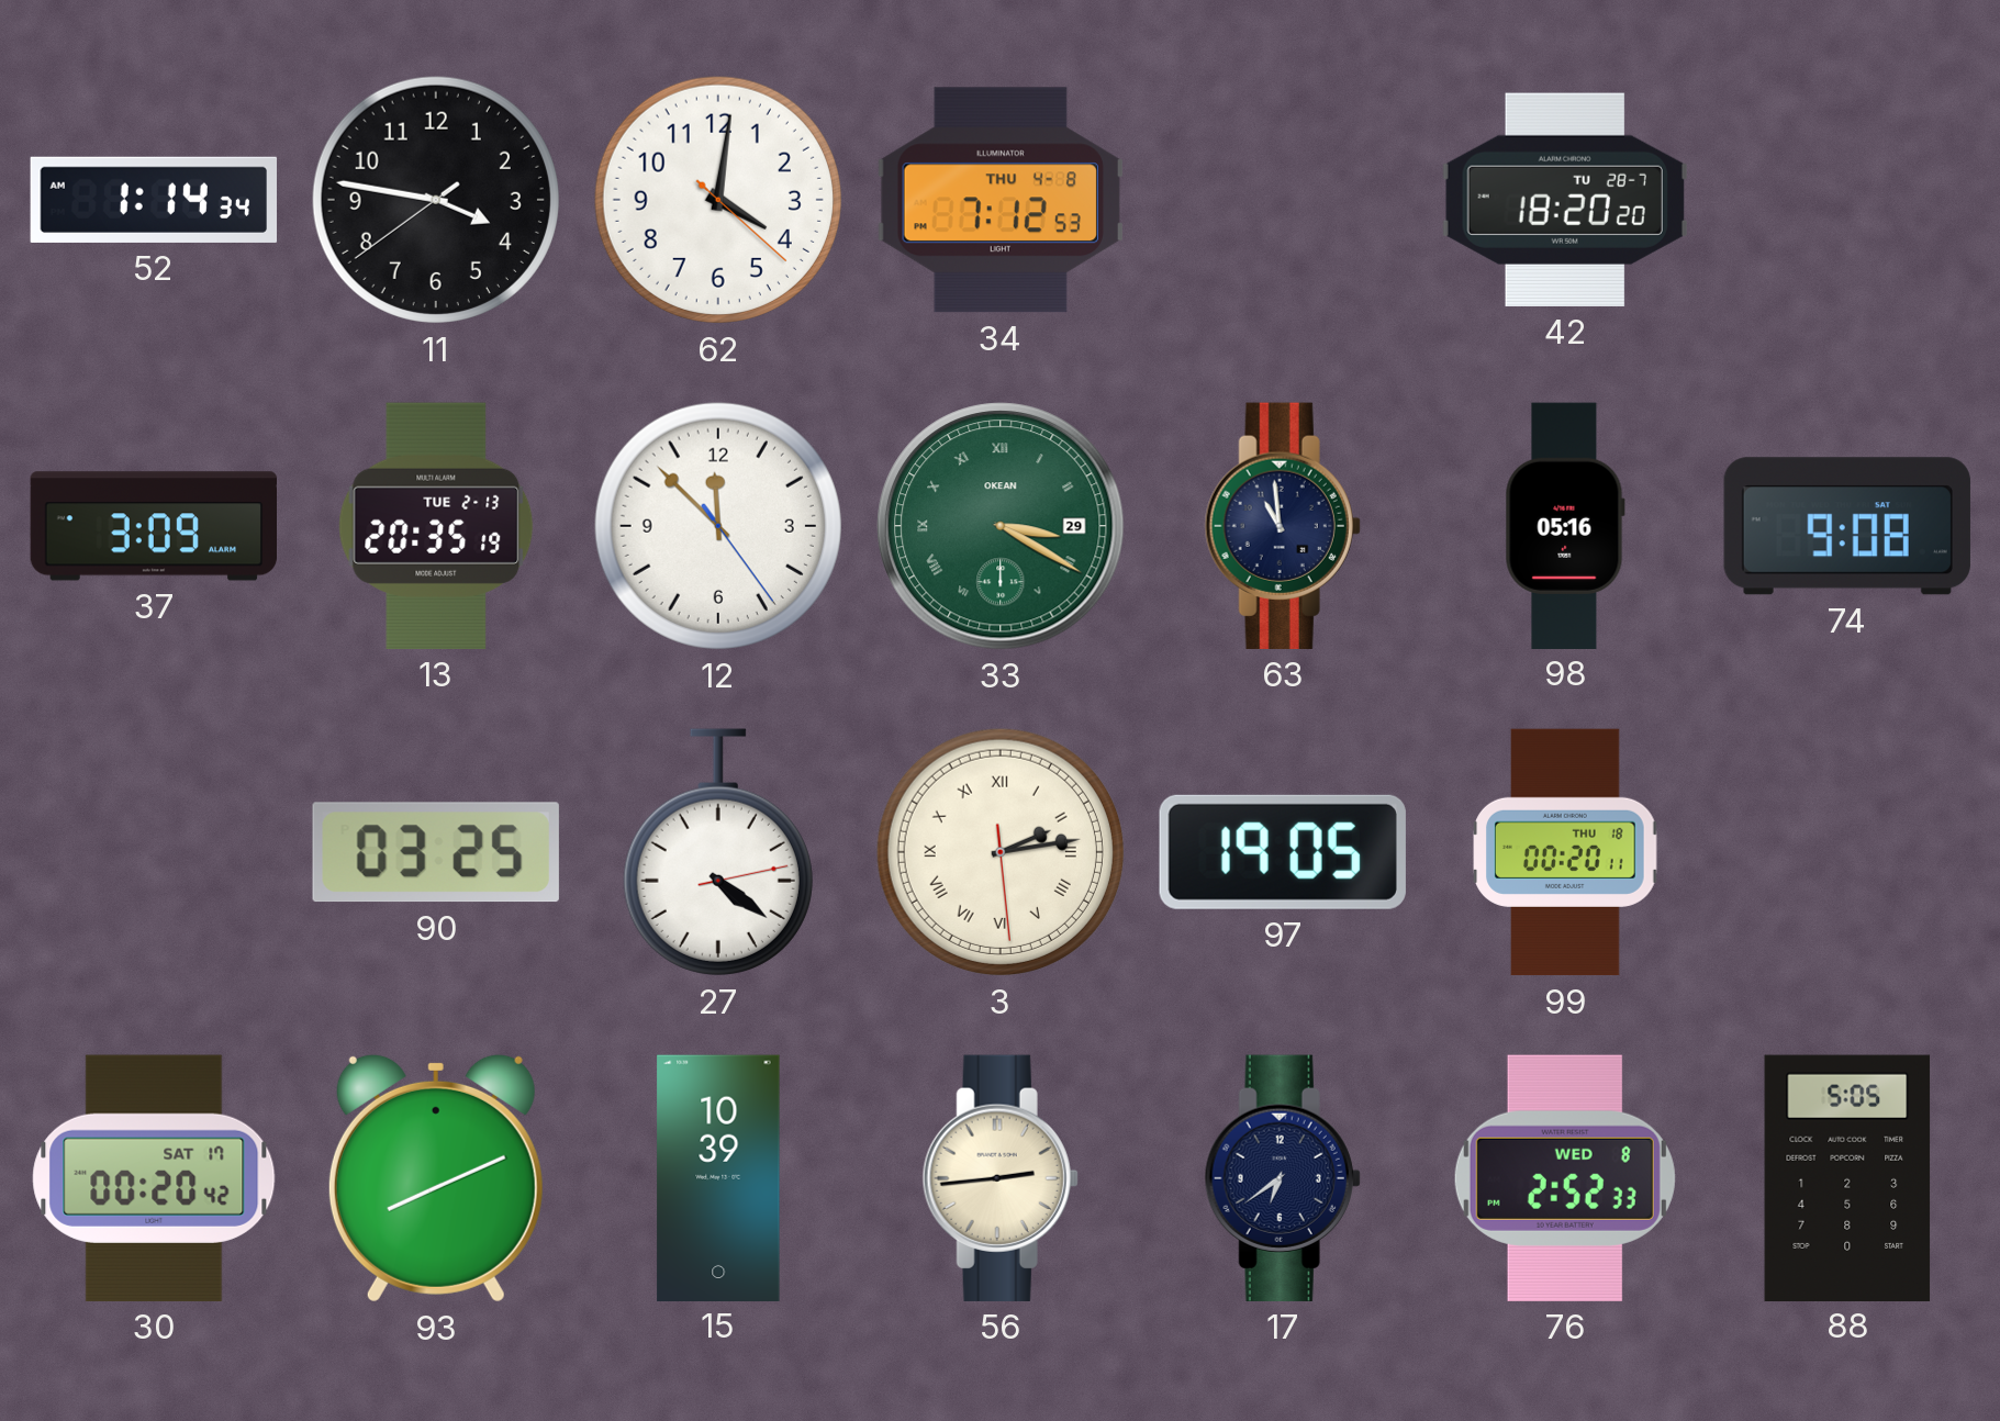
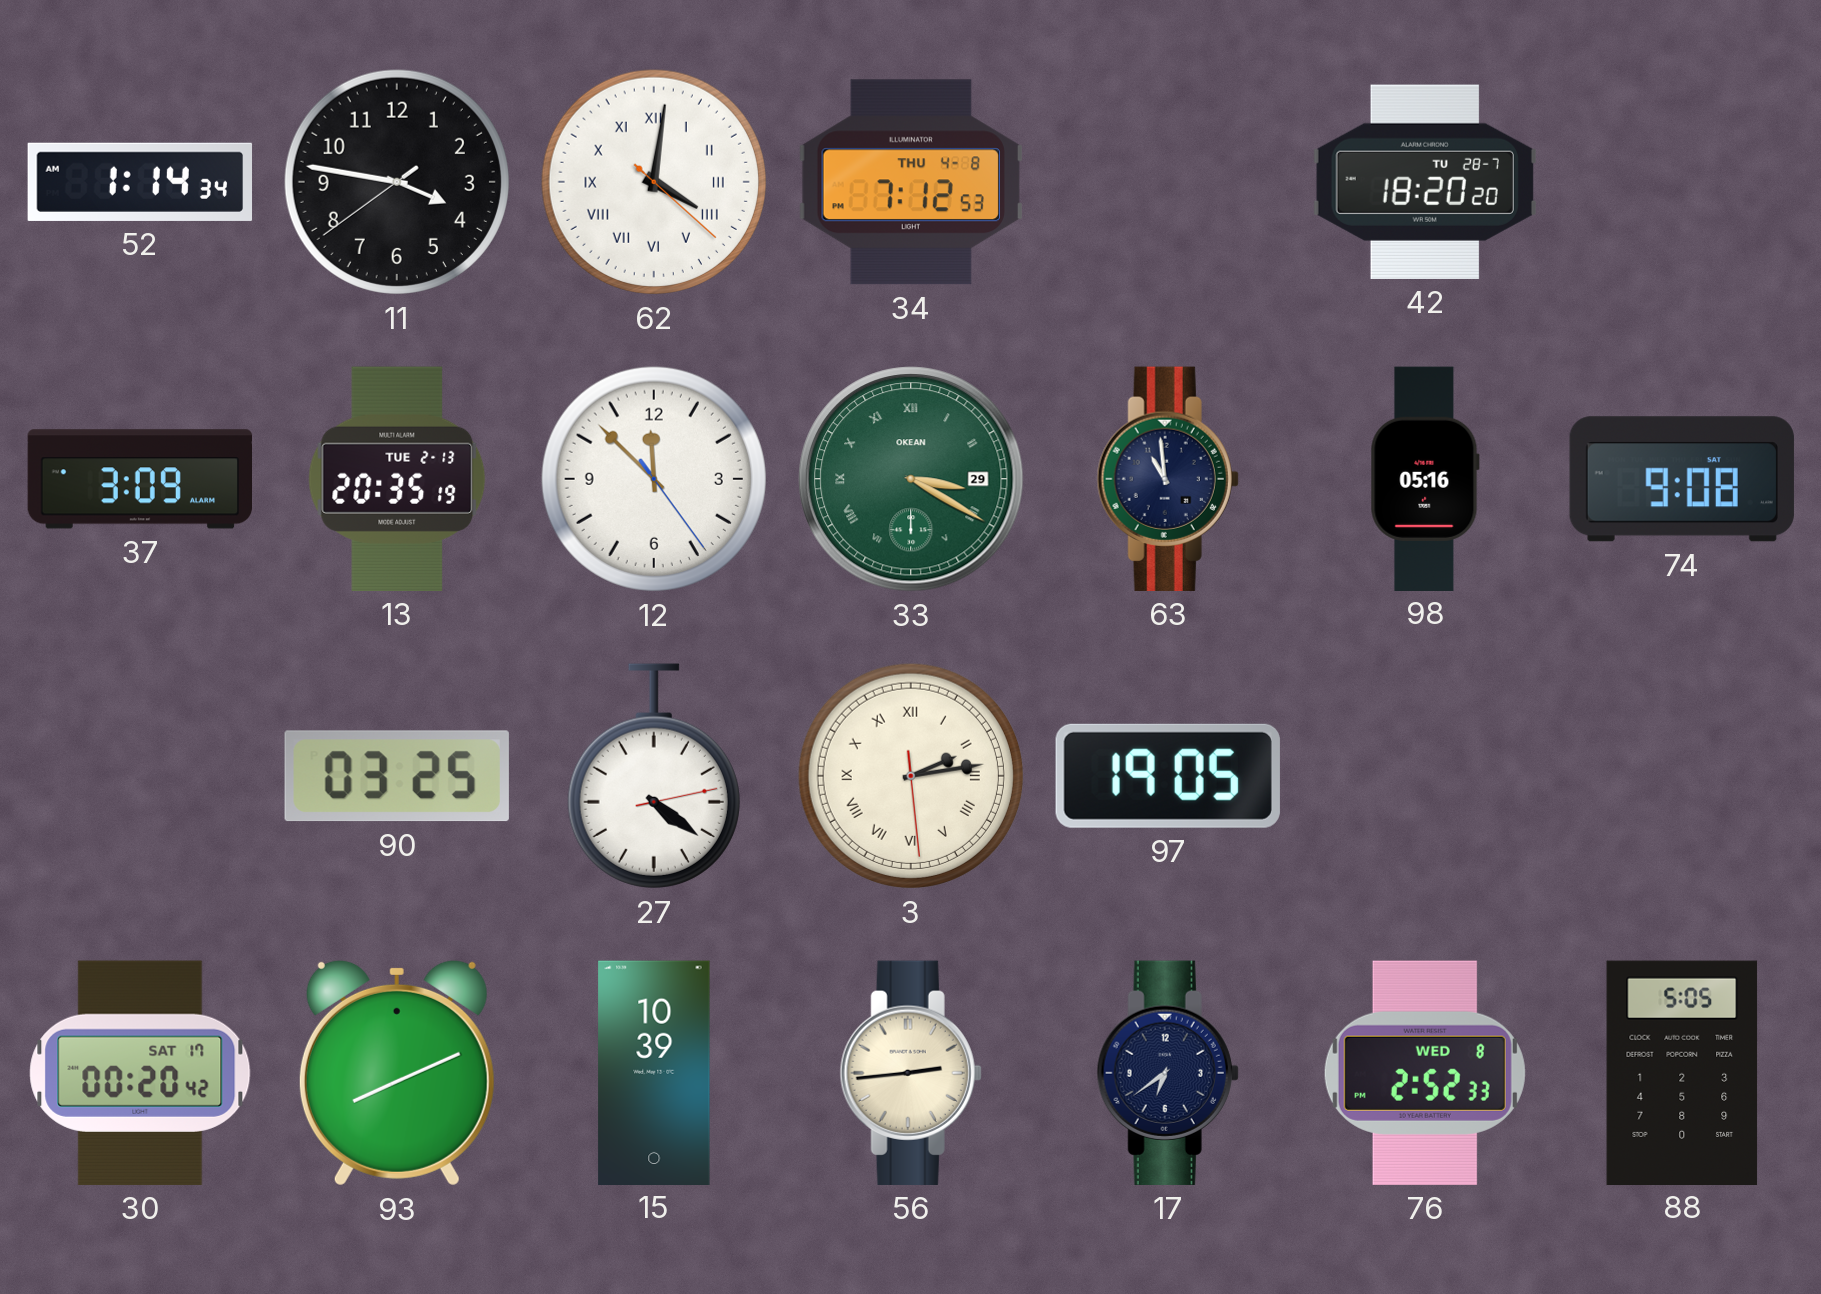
62 numerals: Arabic -> Roman
99: 00:20 -> none
